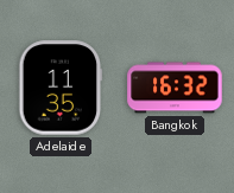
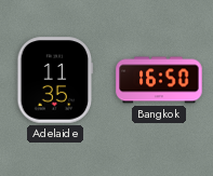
Bangkok: 16:32 -> 16:50
